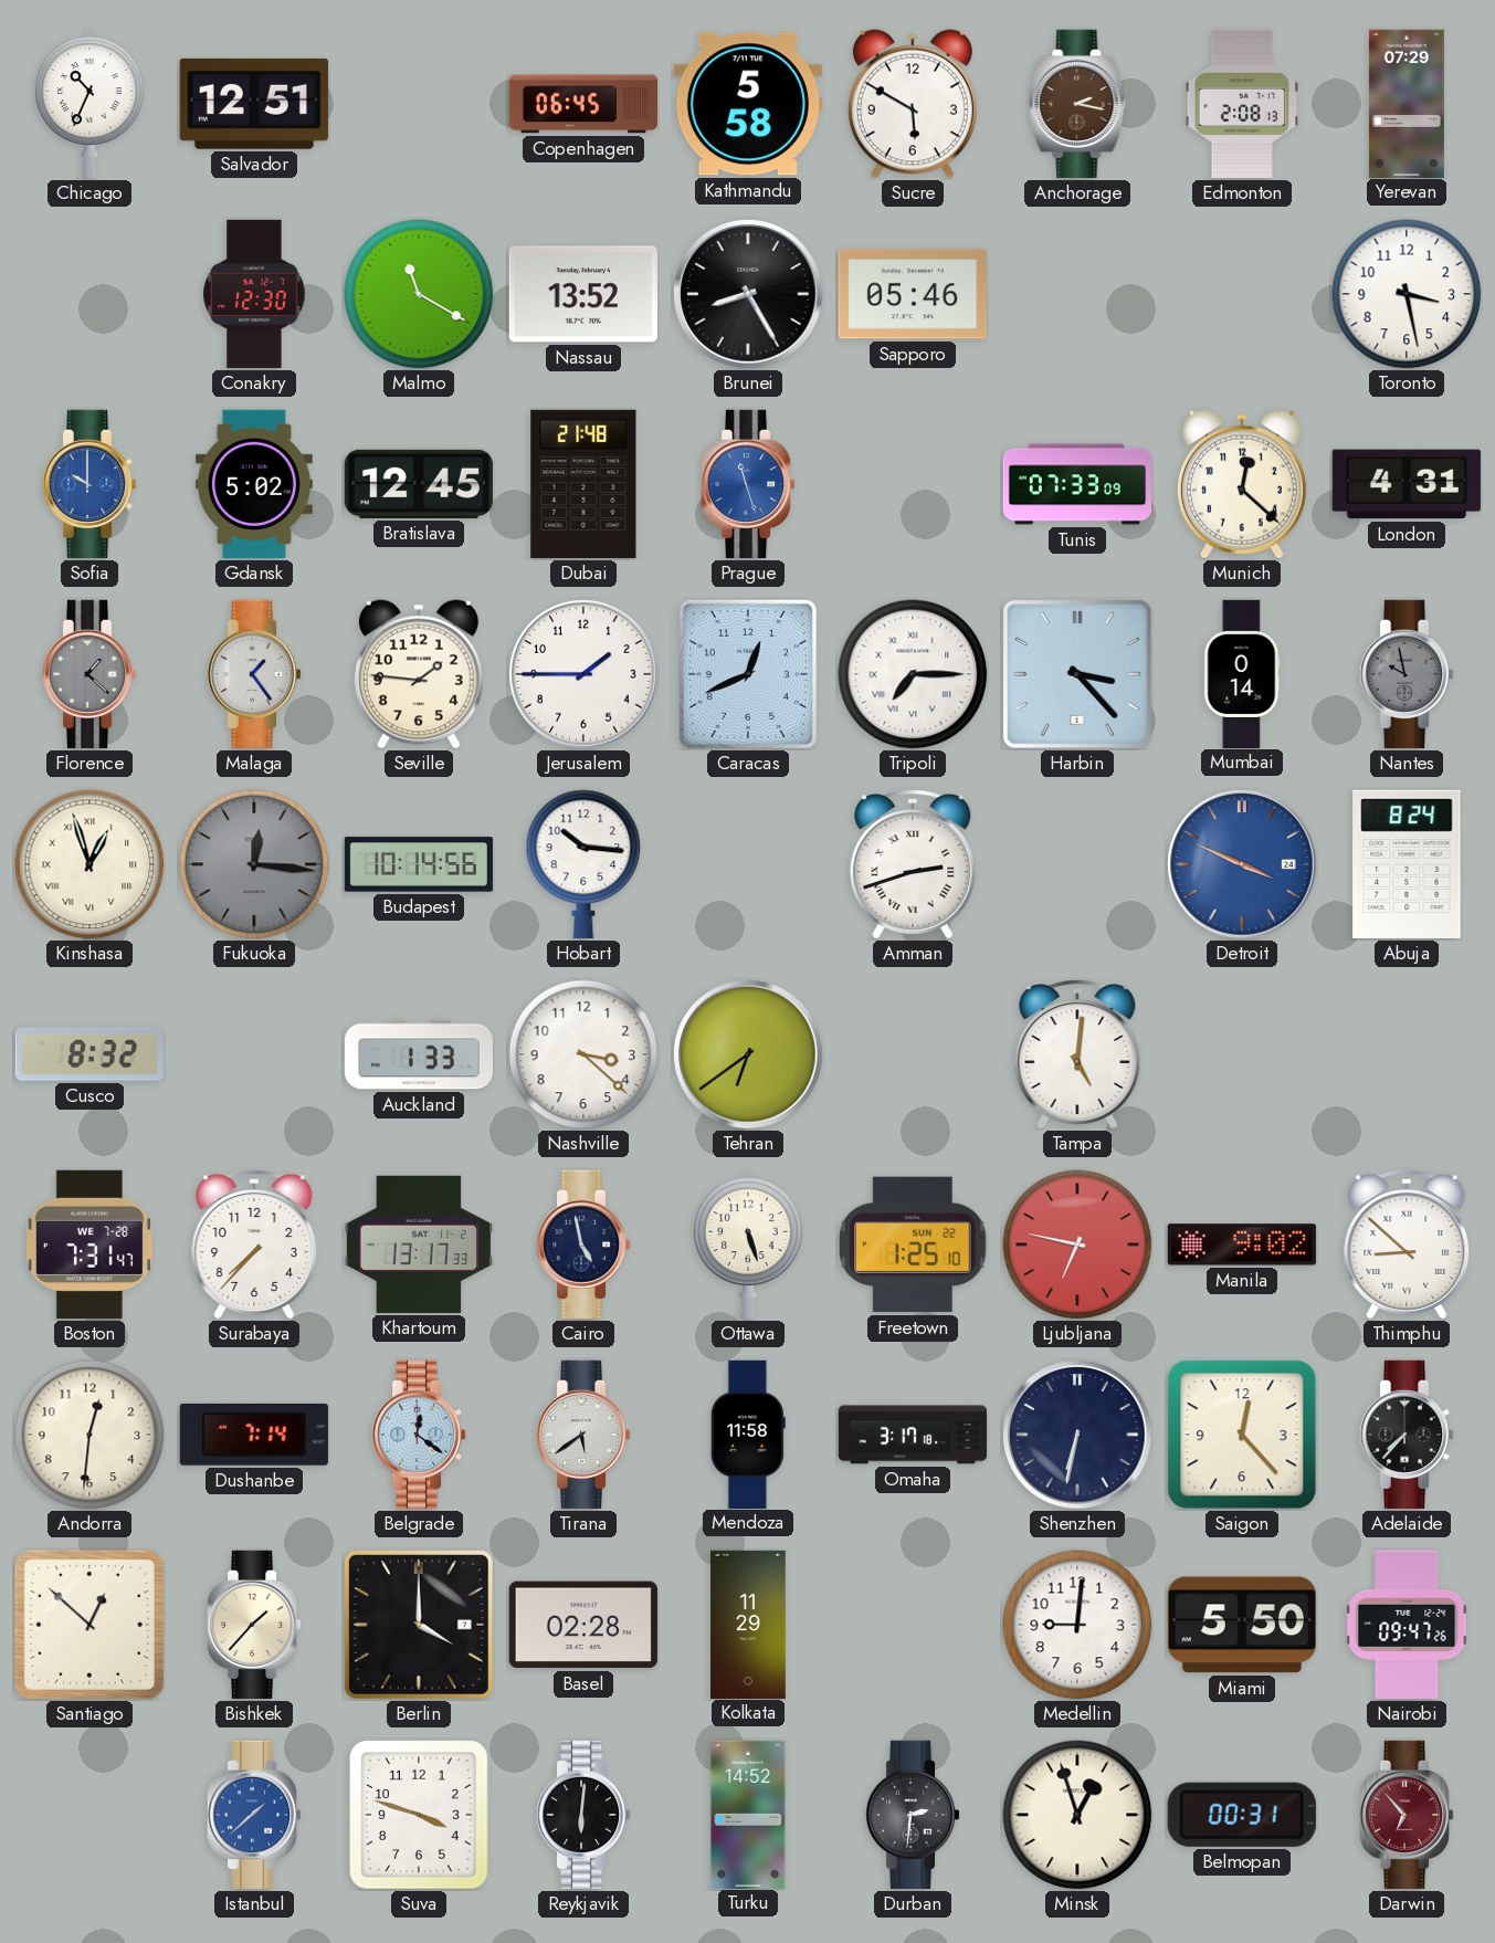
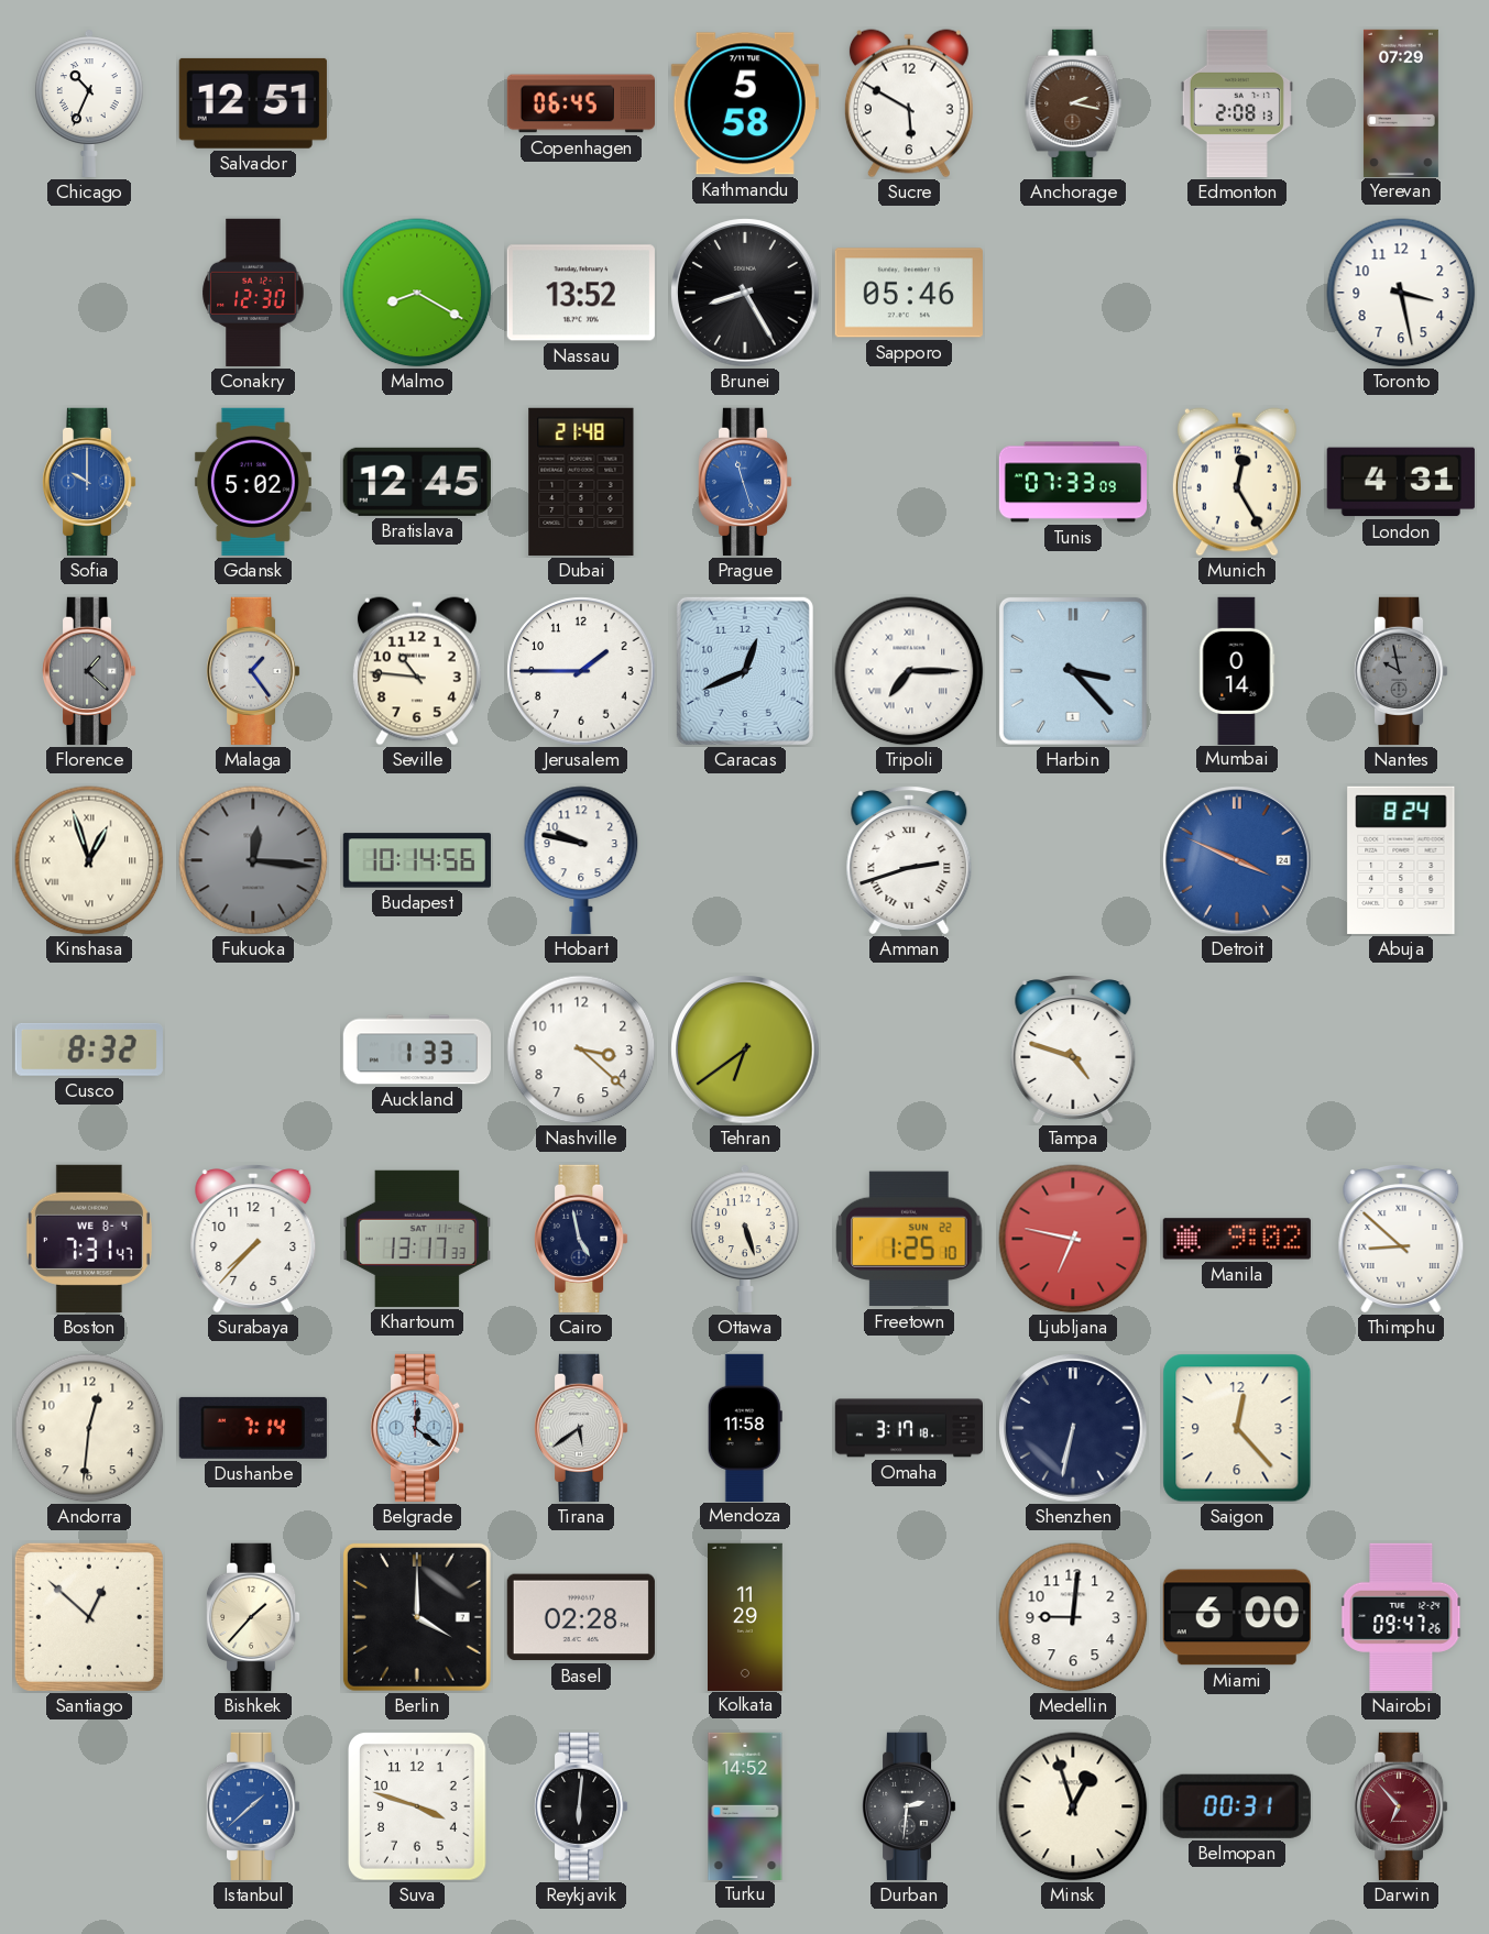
Malmo: 11:20 -> 8:20
Munich: 12:22 -> 12:25
Seville: 1:46 -> 10:46
Hobart: 10:16 -> 9:47
Tampa: 5:01 -> 4:48
Boston date: WE 7-28 -> WE 8-4
Adelaide: 7:37 -> none
Miami: 5:50 -> 6:00
